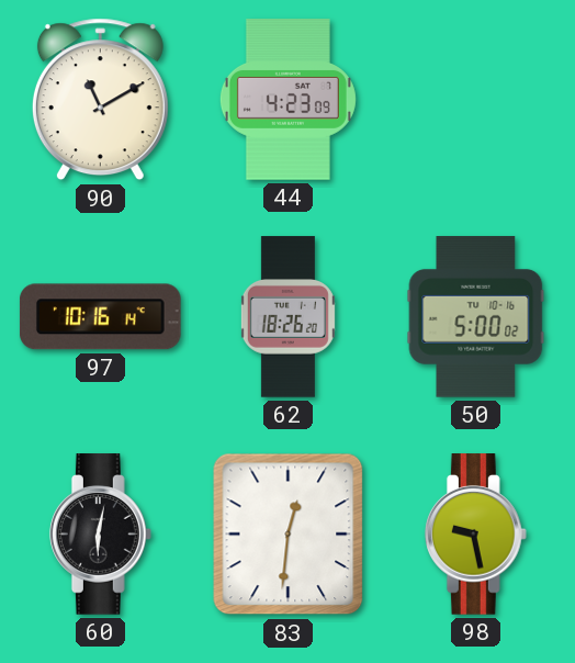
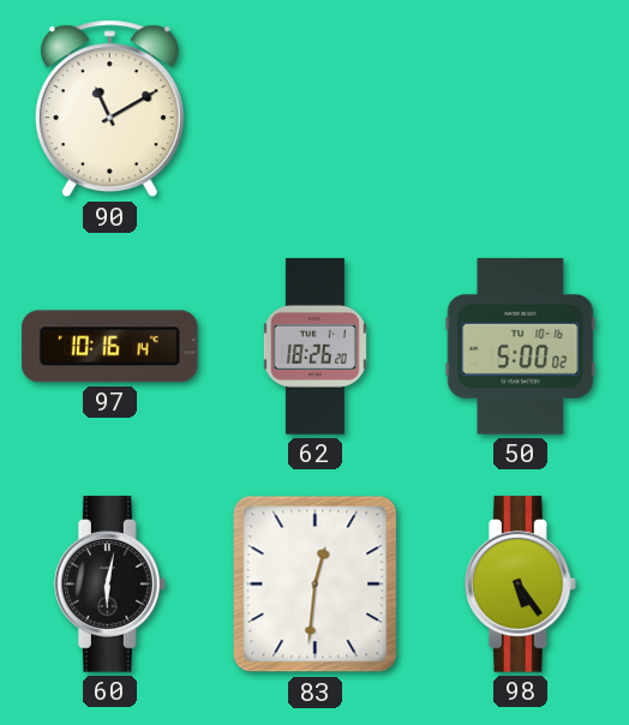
44: 4:23 -> none
98: 9:28 -> 5:24
